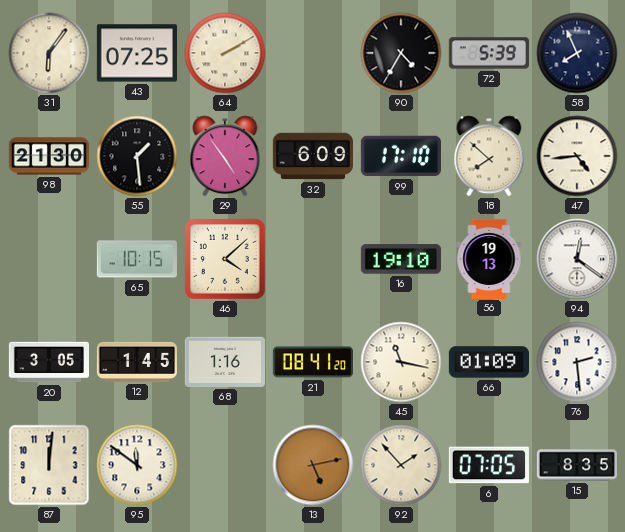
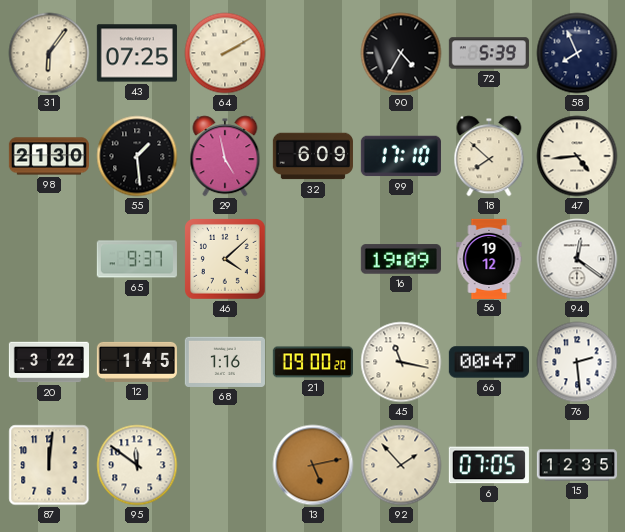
29: 4:54 -> 4:58
65: 10:15 -> 9:37
16: 19:10 -> 19:09
56: 19:13 -> 19:12
20: 3:05 -> 3:22
21: 08:41 -> 09:00
66: 01:09 -> 00:47
15: 8:35 -> 12:35
